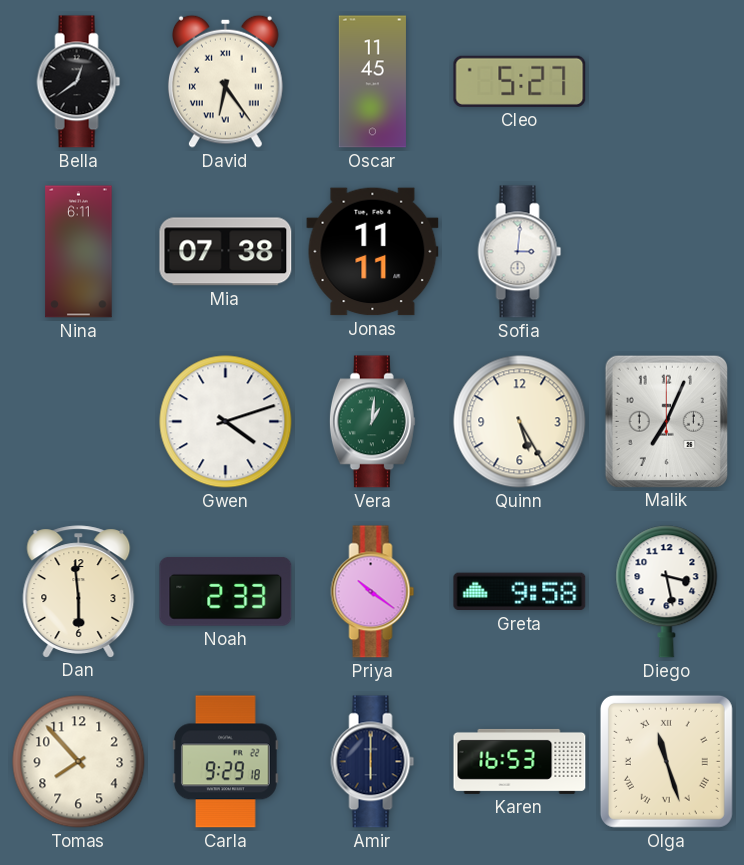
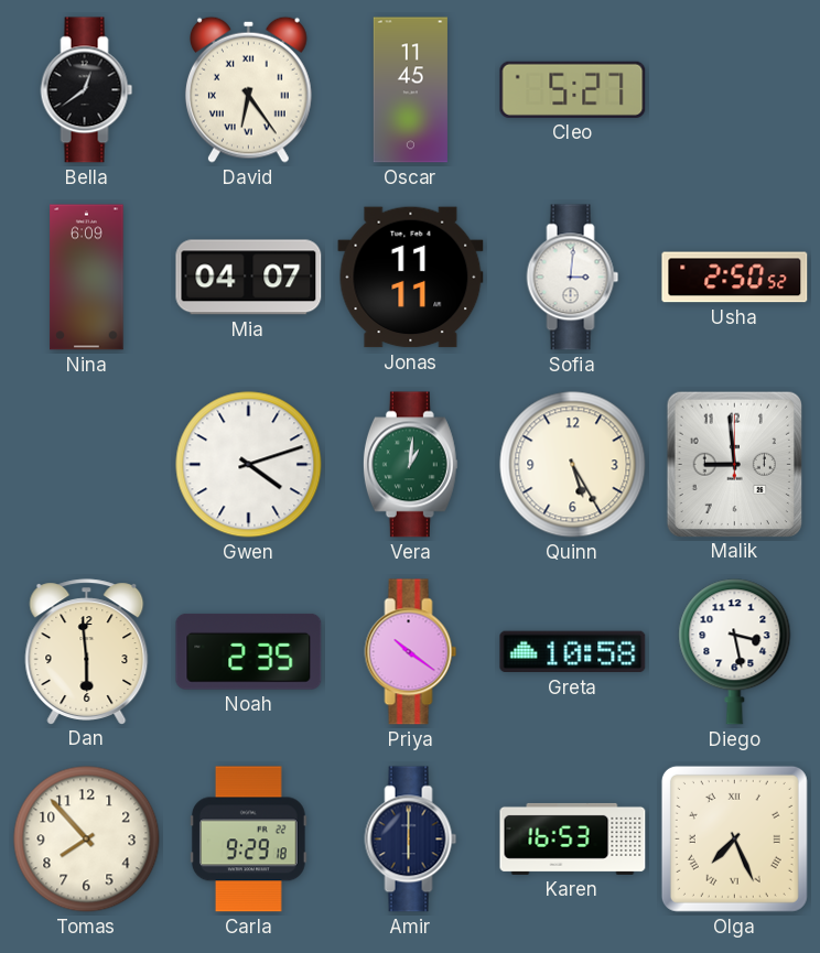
Nina: 6:11 -> 6:09
Mia: 07:38 -> 04:07
Usha: none -> 2:50
Malik: 7:04 -> 8:59
Noah: 2:33 -> 2:35
Greta: 9:58 -> 10:58
Olga: 11:27 -> 7:26
